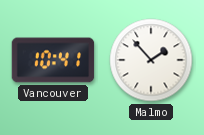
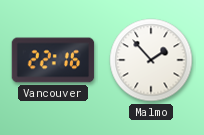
Vancouver: 10:41 -> 22:16
